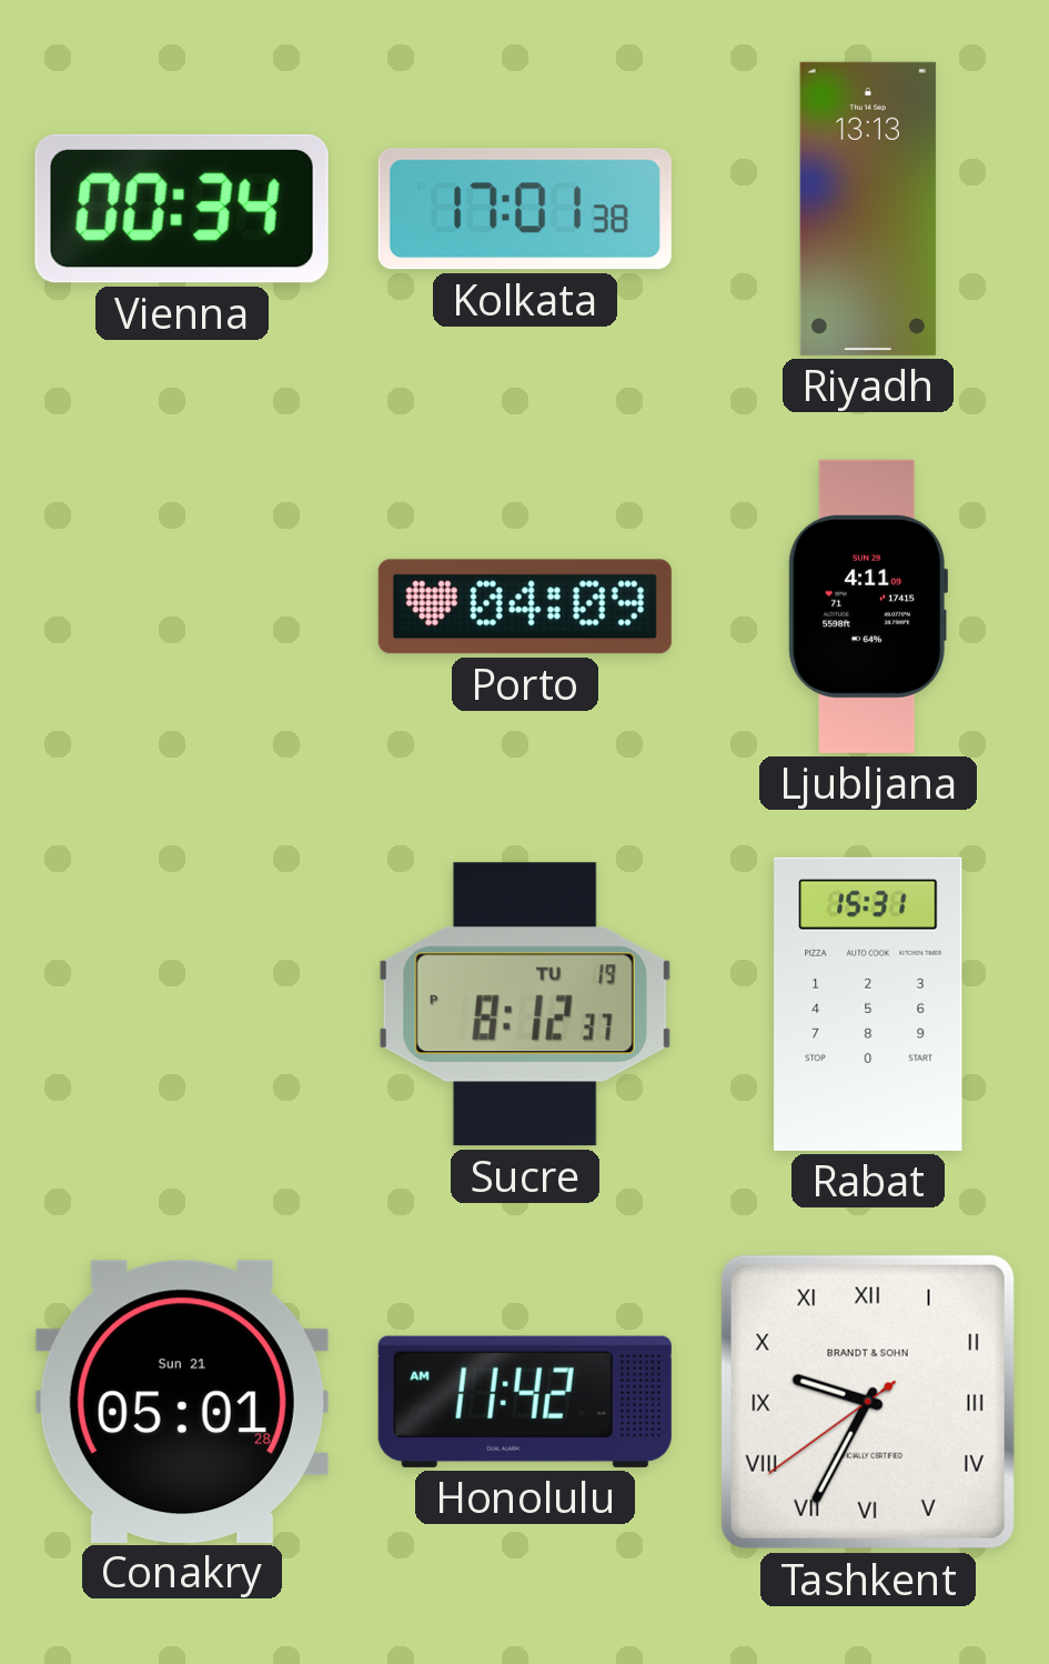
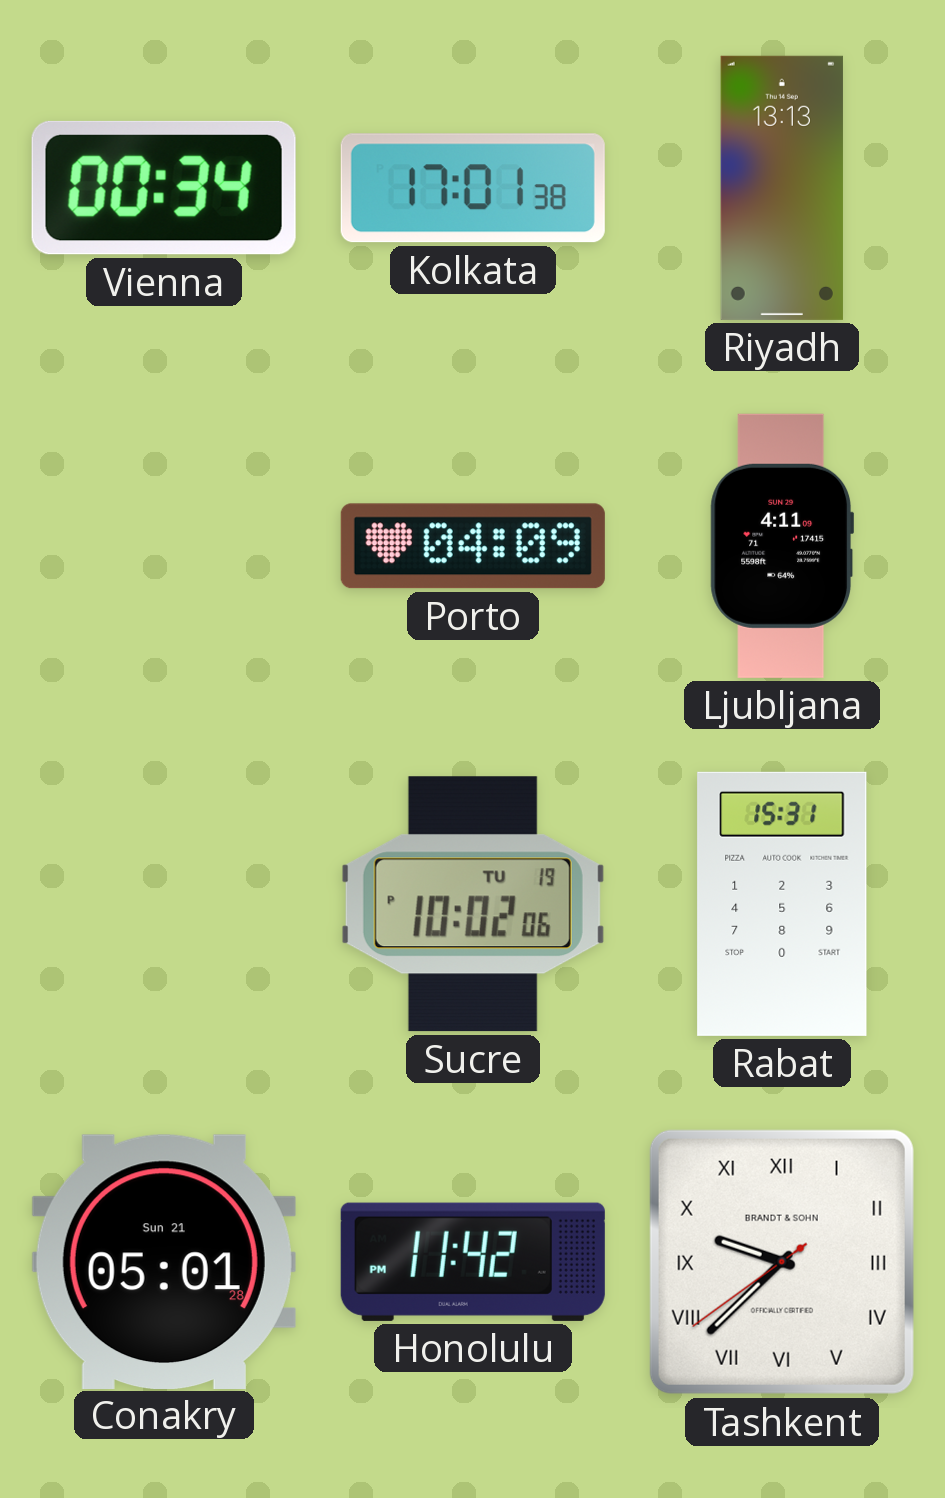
Sucre: 8:12 -> 10:02
Honolulu: 11:42 AM -> 11:42 PM
Tashkent: 9:34 -> 9:37
